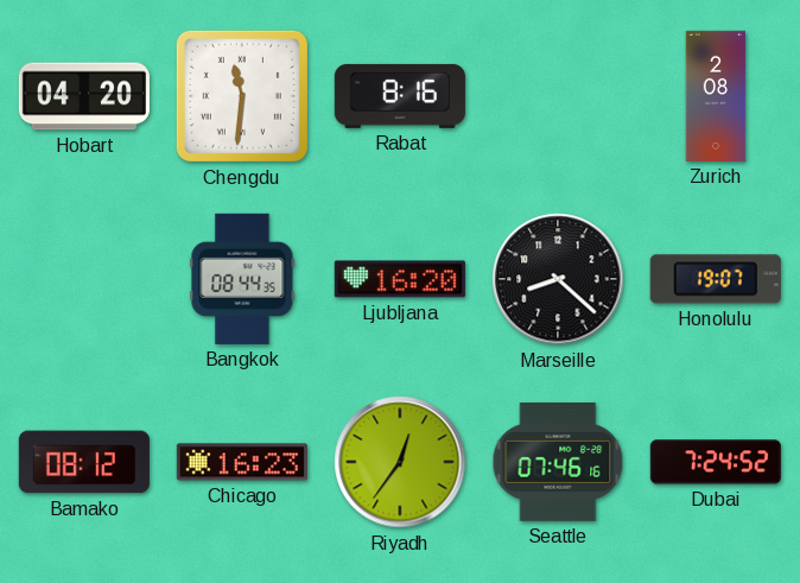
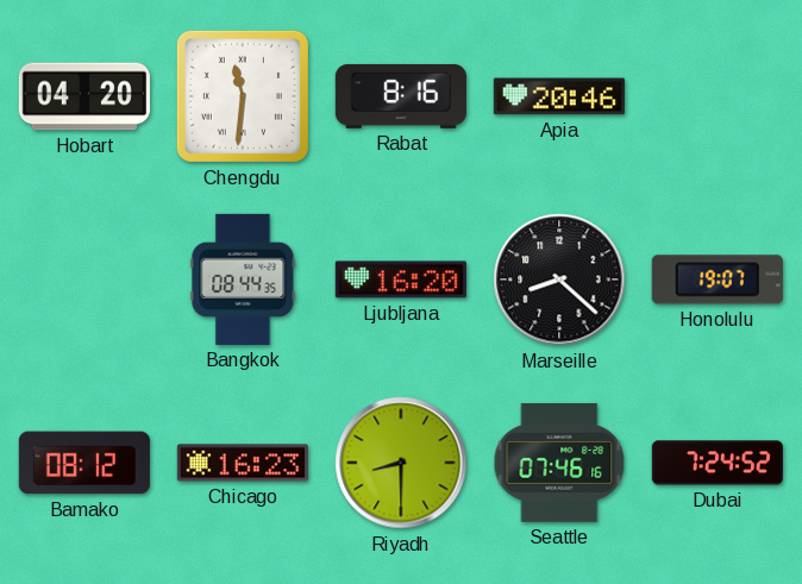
Apia: none -> 20:46
Zurich: 2:08 -> none
Riyadh: 12:36 -> 8:30
